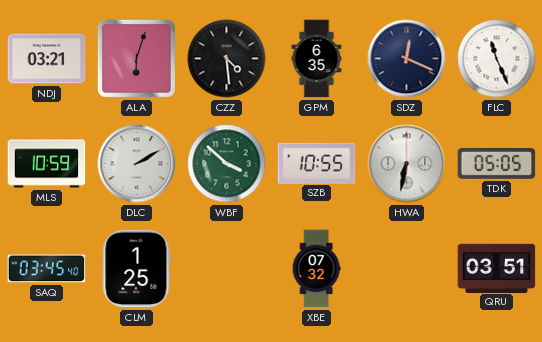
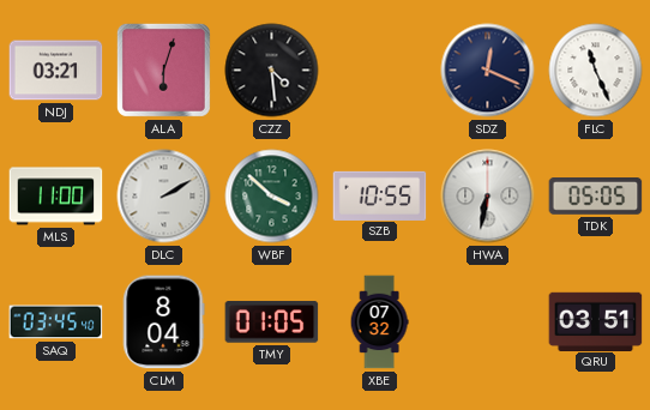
GPM: 6:35 -> none
MLS: 10:59 -> 11:00
CLM: 1:25 -> 8:04
TMY: none -> 01:05
